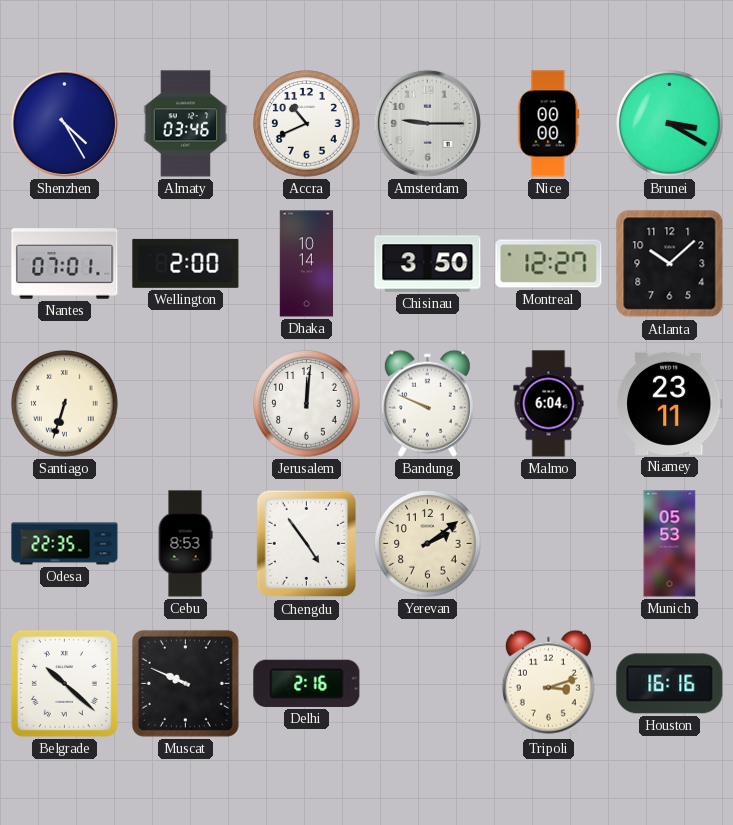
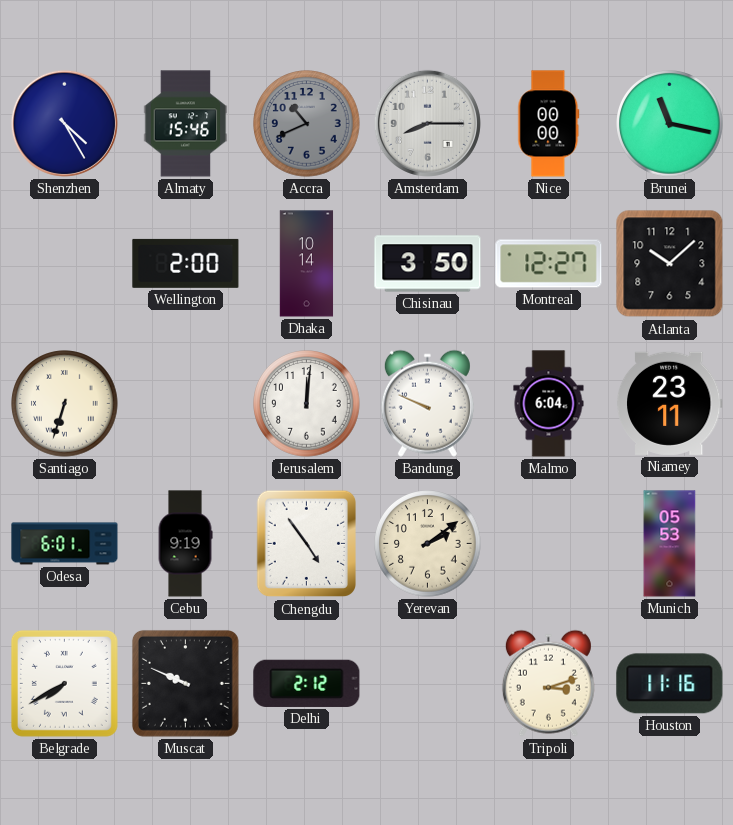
Almaty: 03:46 -> 15:46
Accra dial: white -> grey
Amsterdam: 9:15 -> 8:15
Brunei: 3:20 -> 11:17
Nantes: 07:01 -> none
Odesa: 22:35 -> 6:01
Cebu: 8:53 -> 9:19
Belgrade: 10:22 -> 7:40
Delhi: 2:16 -> 2:12
Houston: 16:16 -> 11:16
